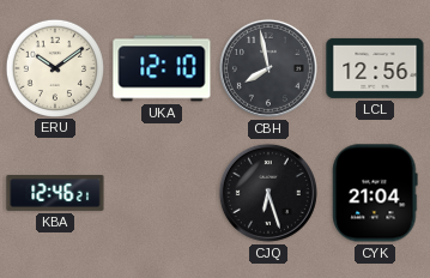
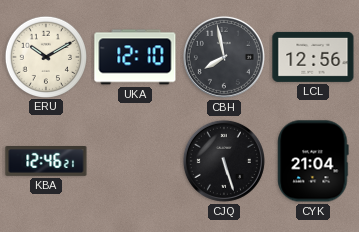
ERU: 10:09 -> 10:10
CJQ: 6:27 -> 5:27
